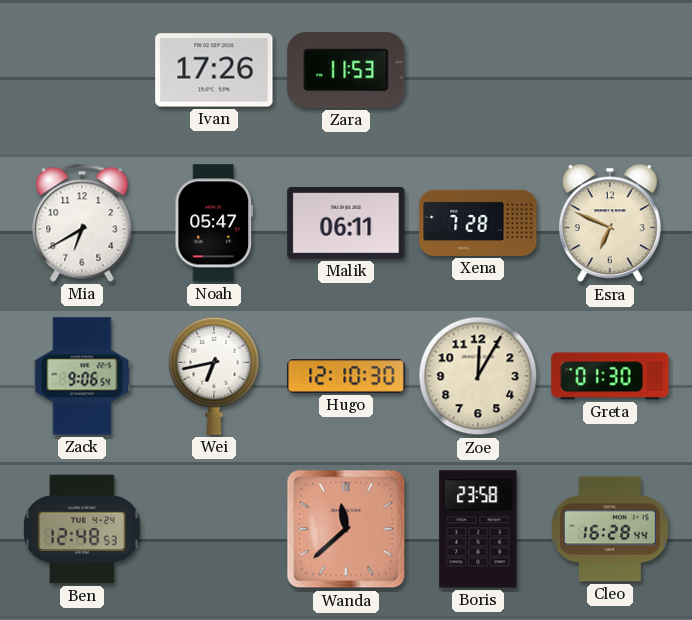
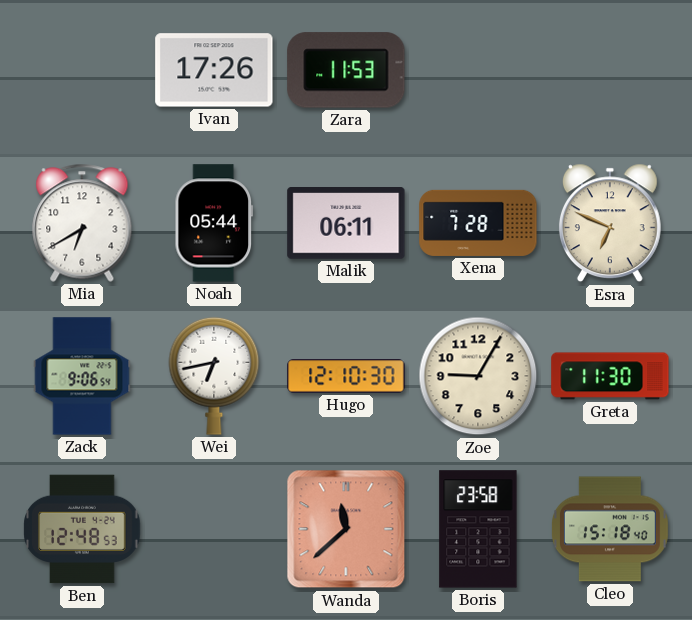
Noah: 05:47 -> 05:44
Zoe: 12:05 -> 9:05
Greta: 01:30 -> 11:30
Cleo: 16:28 -> 15:18
